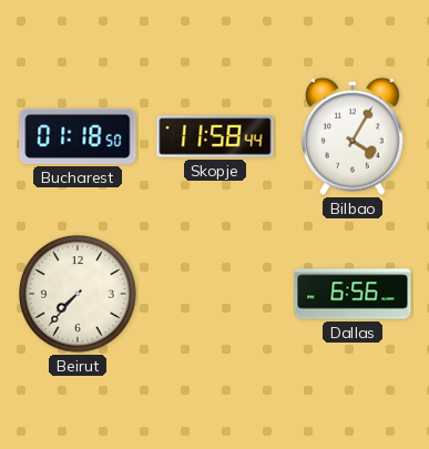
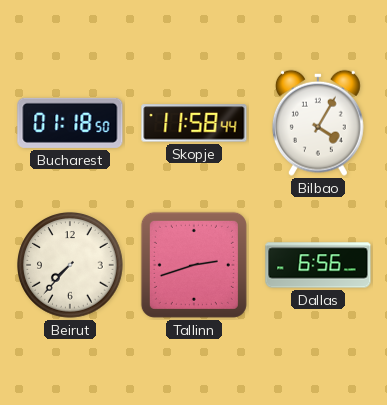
Tallinn: none -> 2:42
